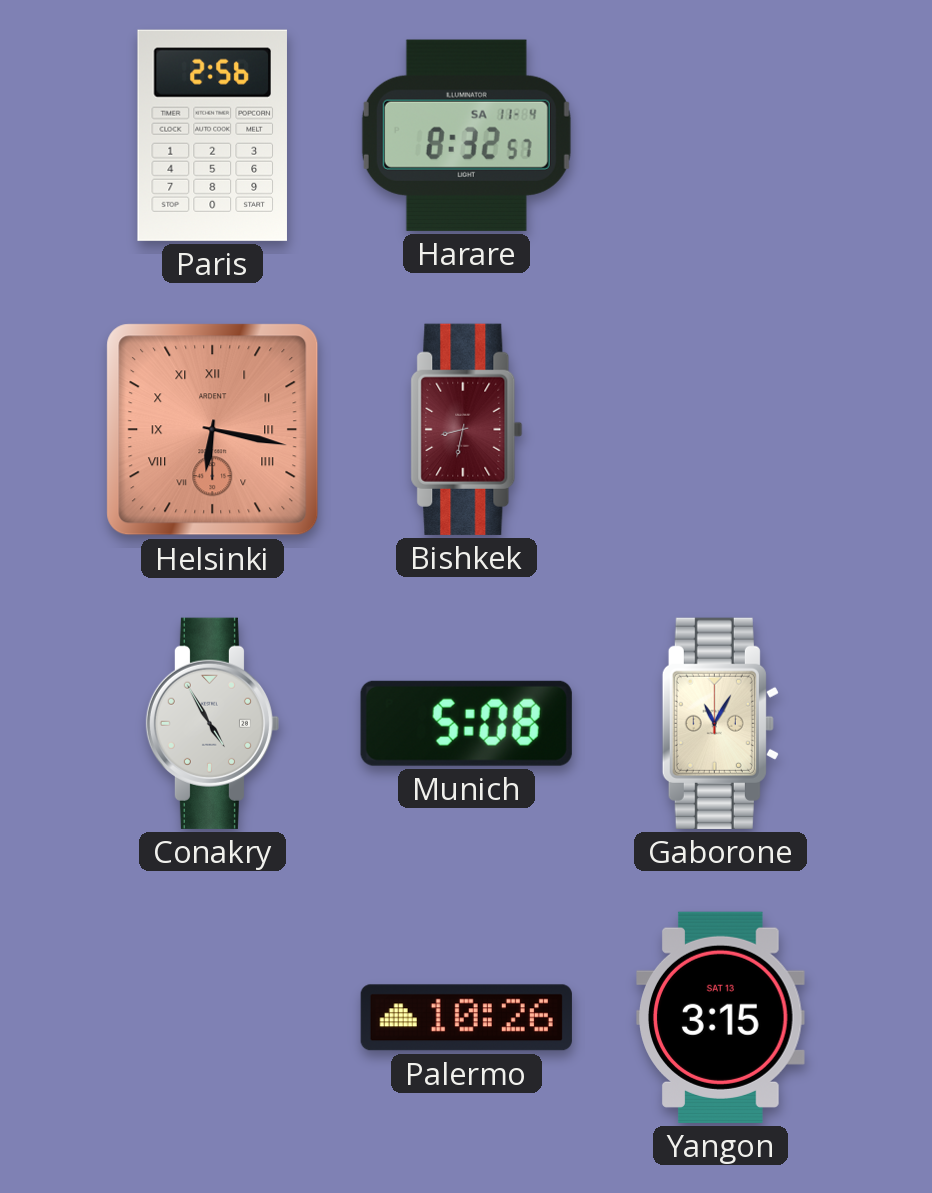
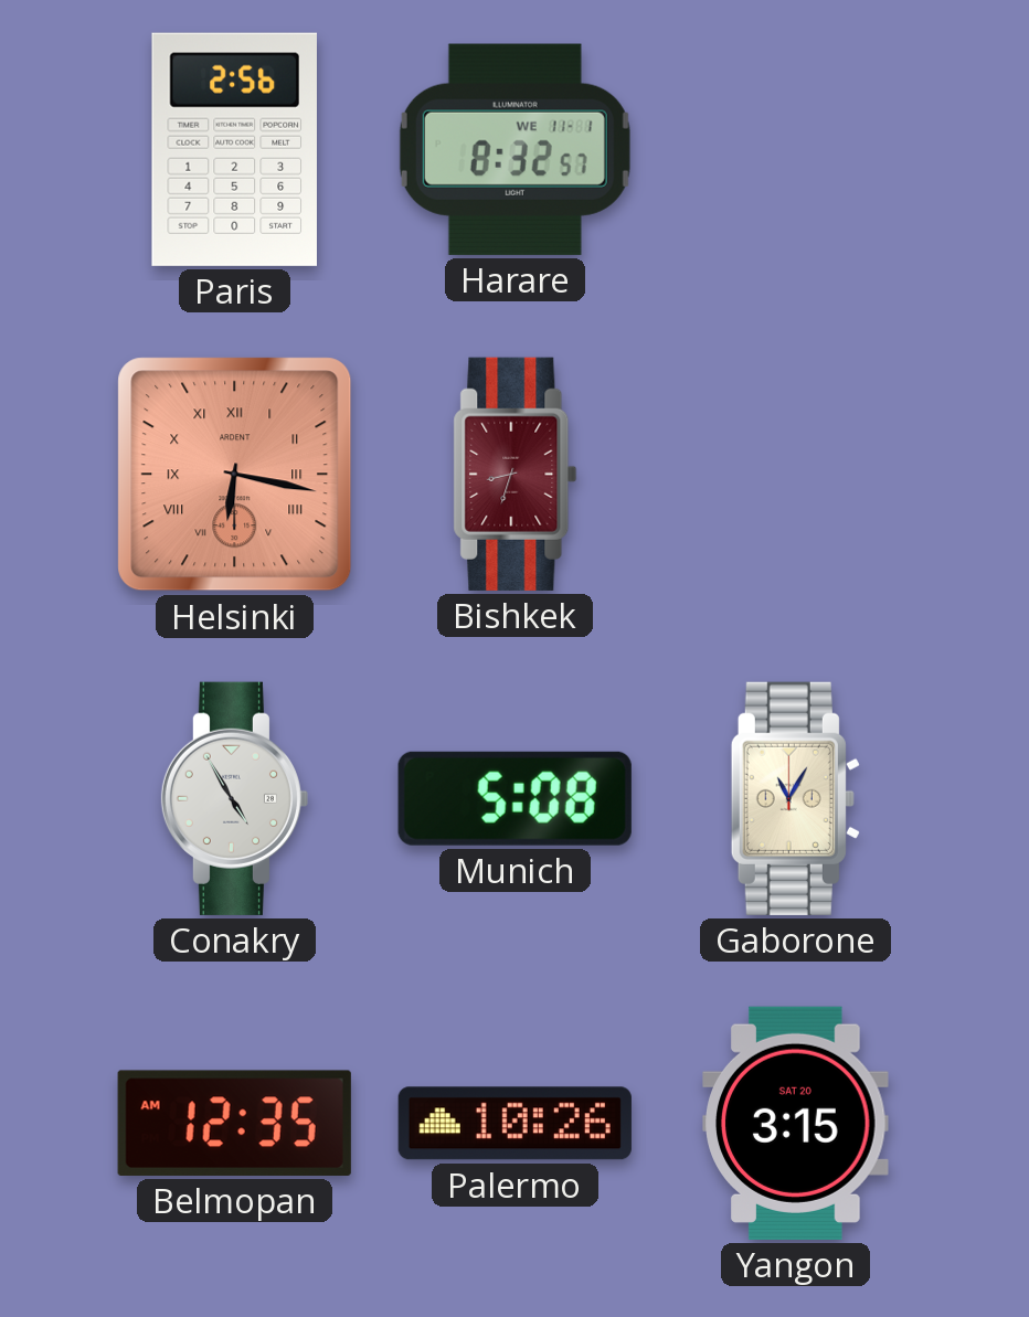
Harare date: SA 11-4 -> WE 11-1
Bishkek: 8:32 -> 8:33
Belmopan: none -> 12:35
Yangon date: SAT 13 -> SAT 20
